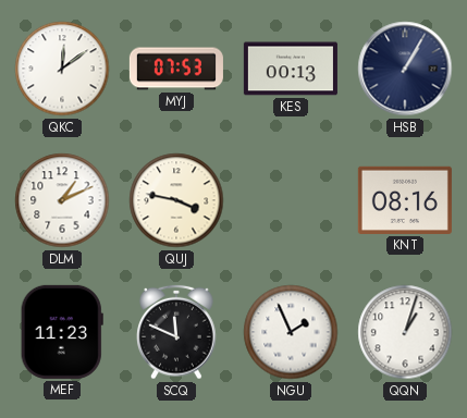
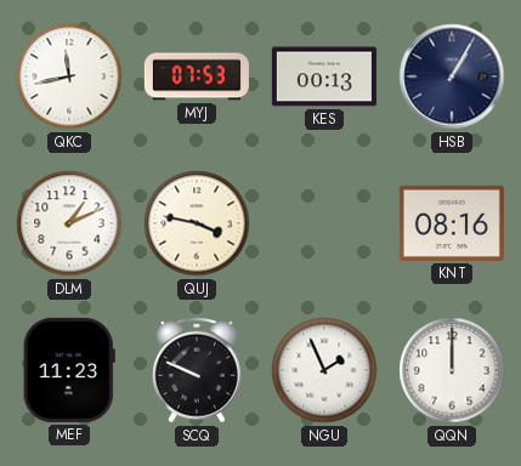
QKC: 12:09 -> 11:43
SCQ: 11:49 -> 9:49
QQN: 1:03 -> 12:00
